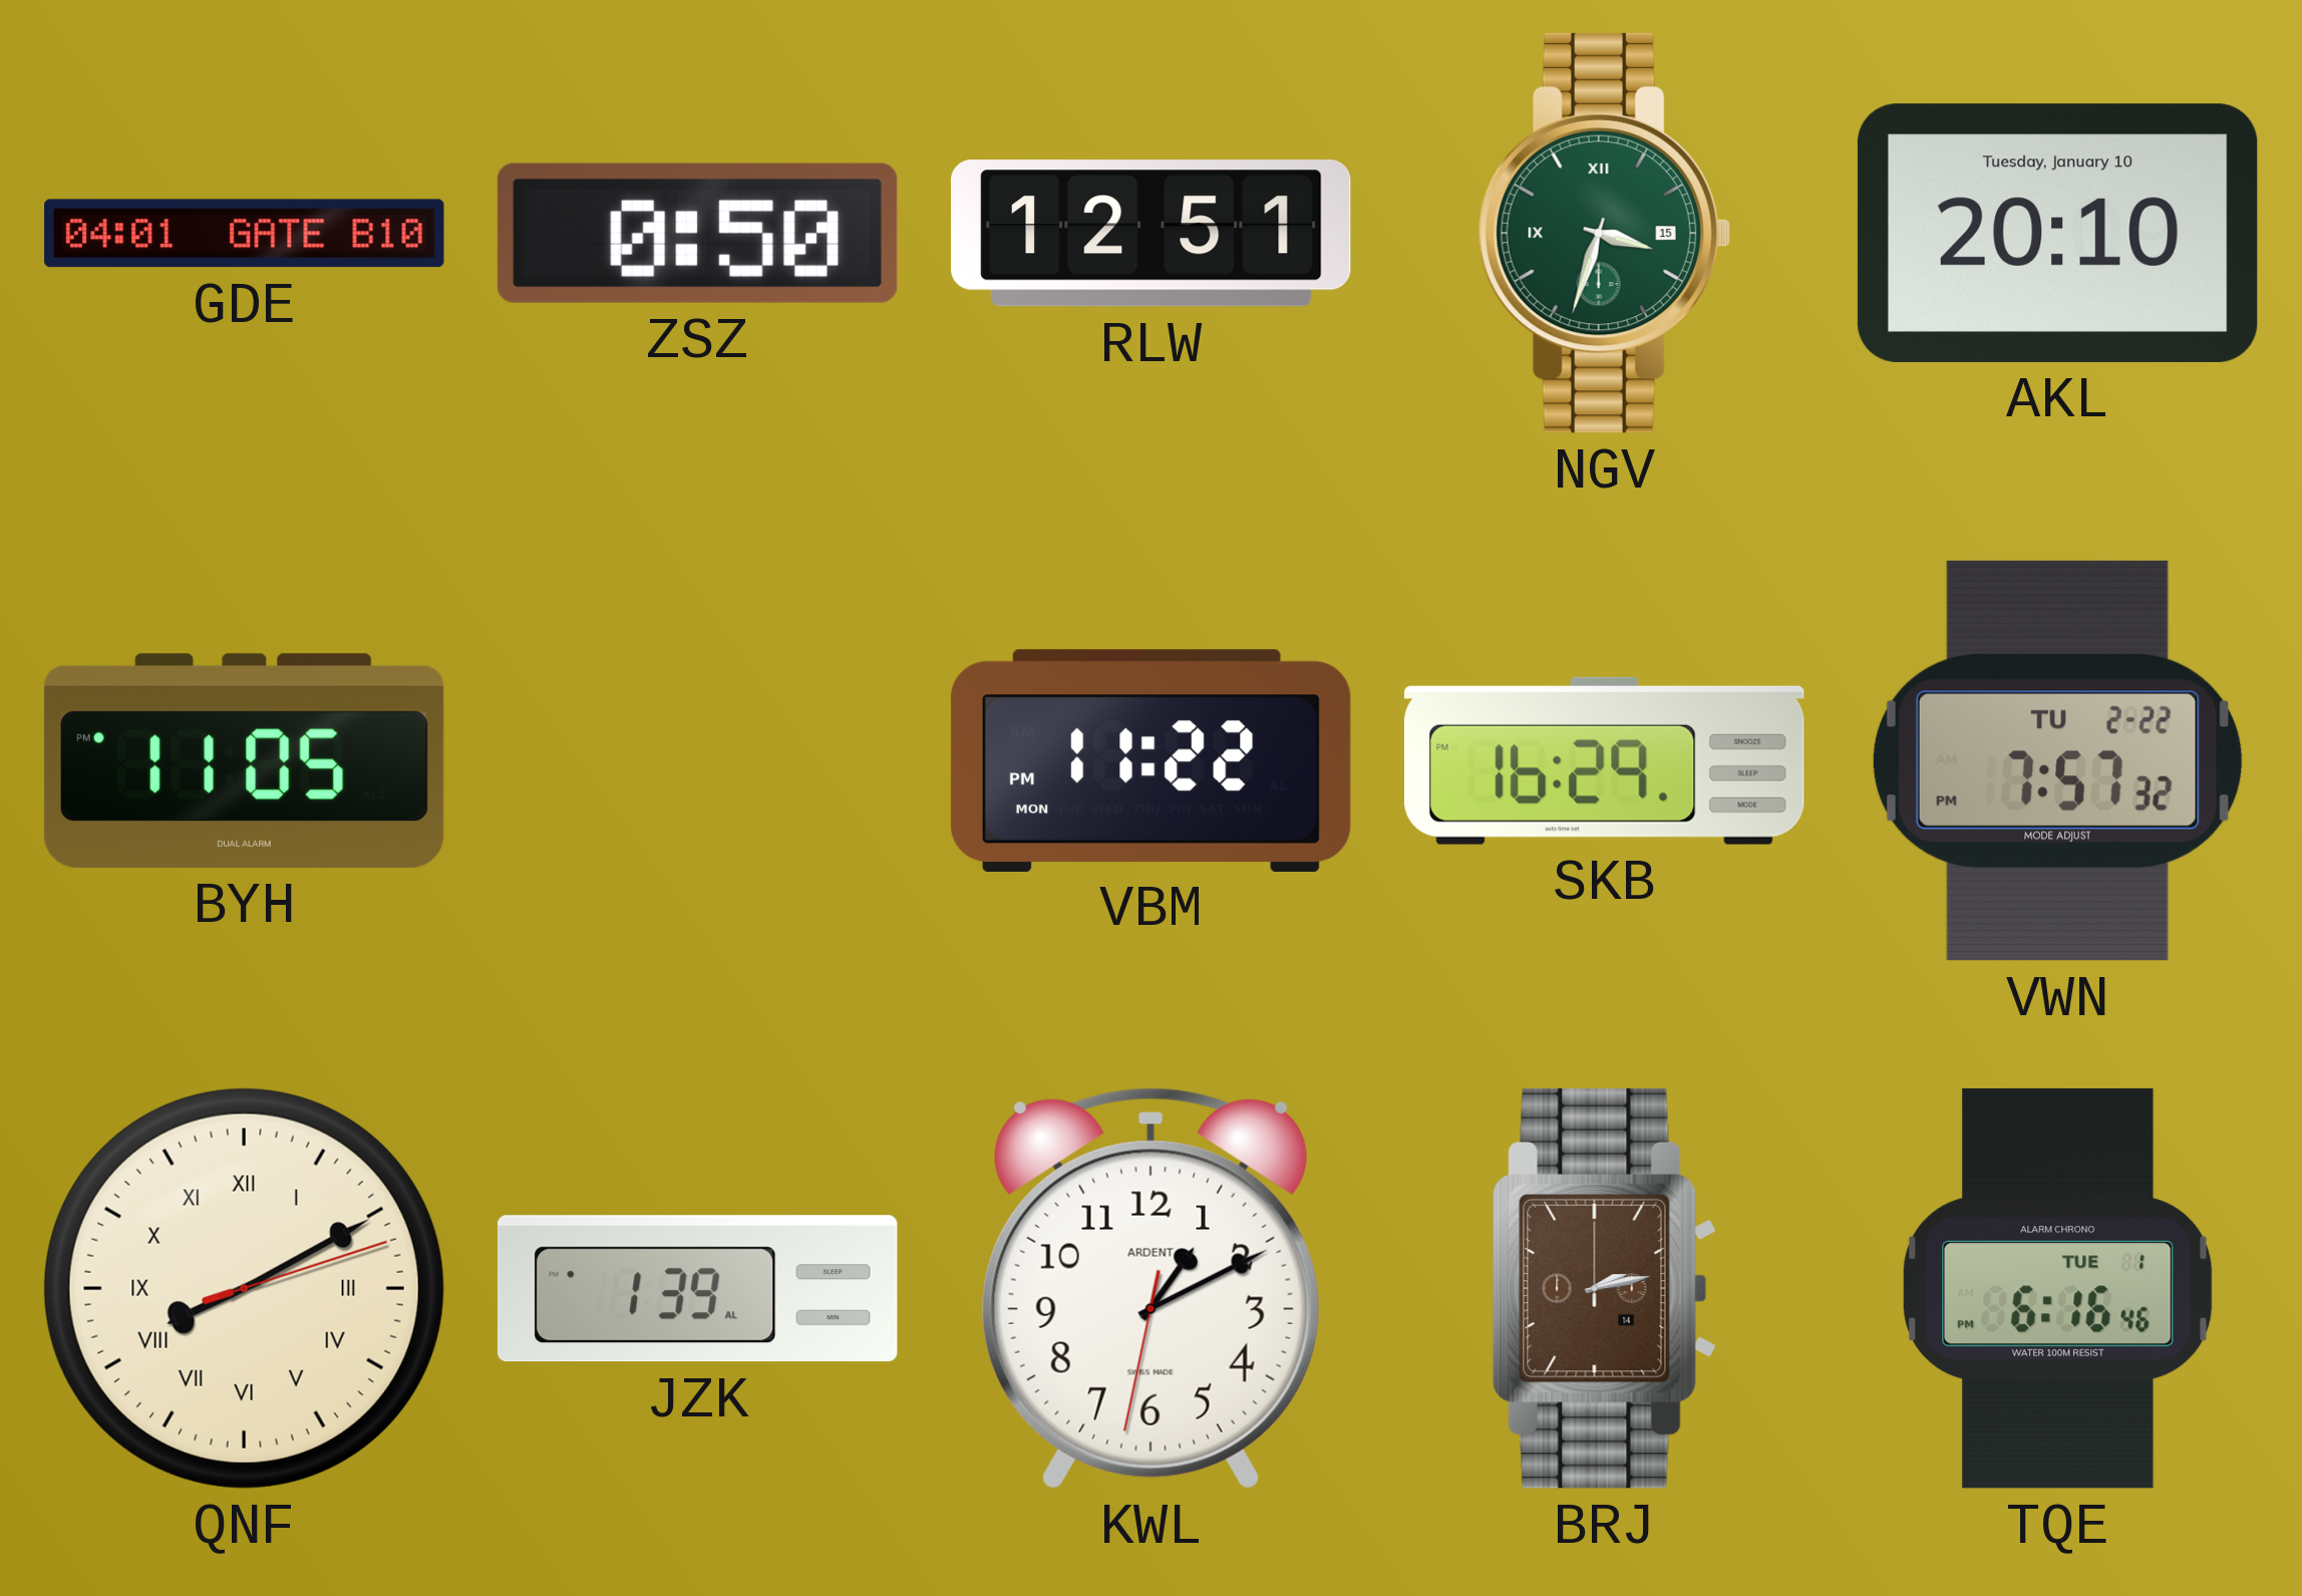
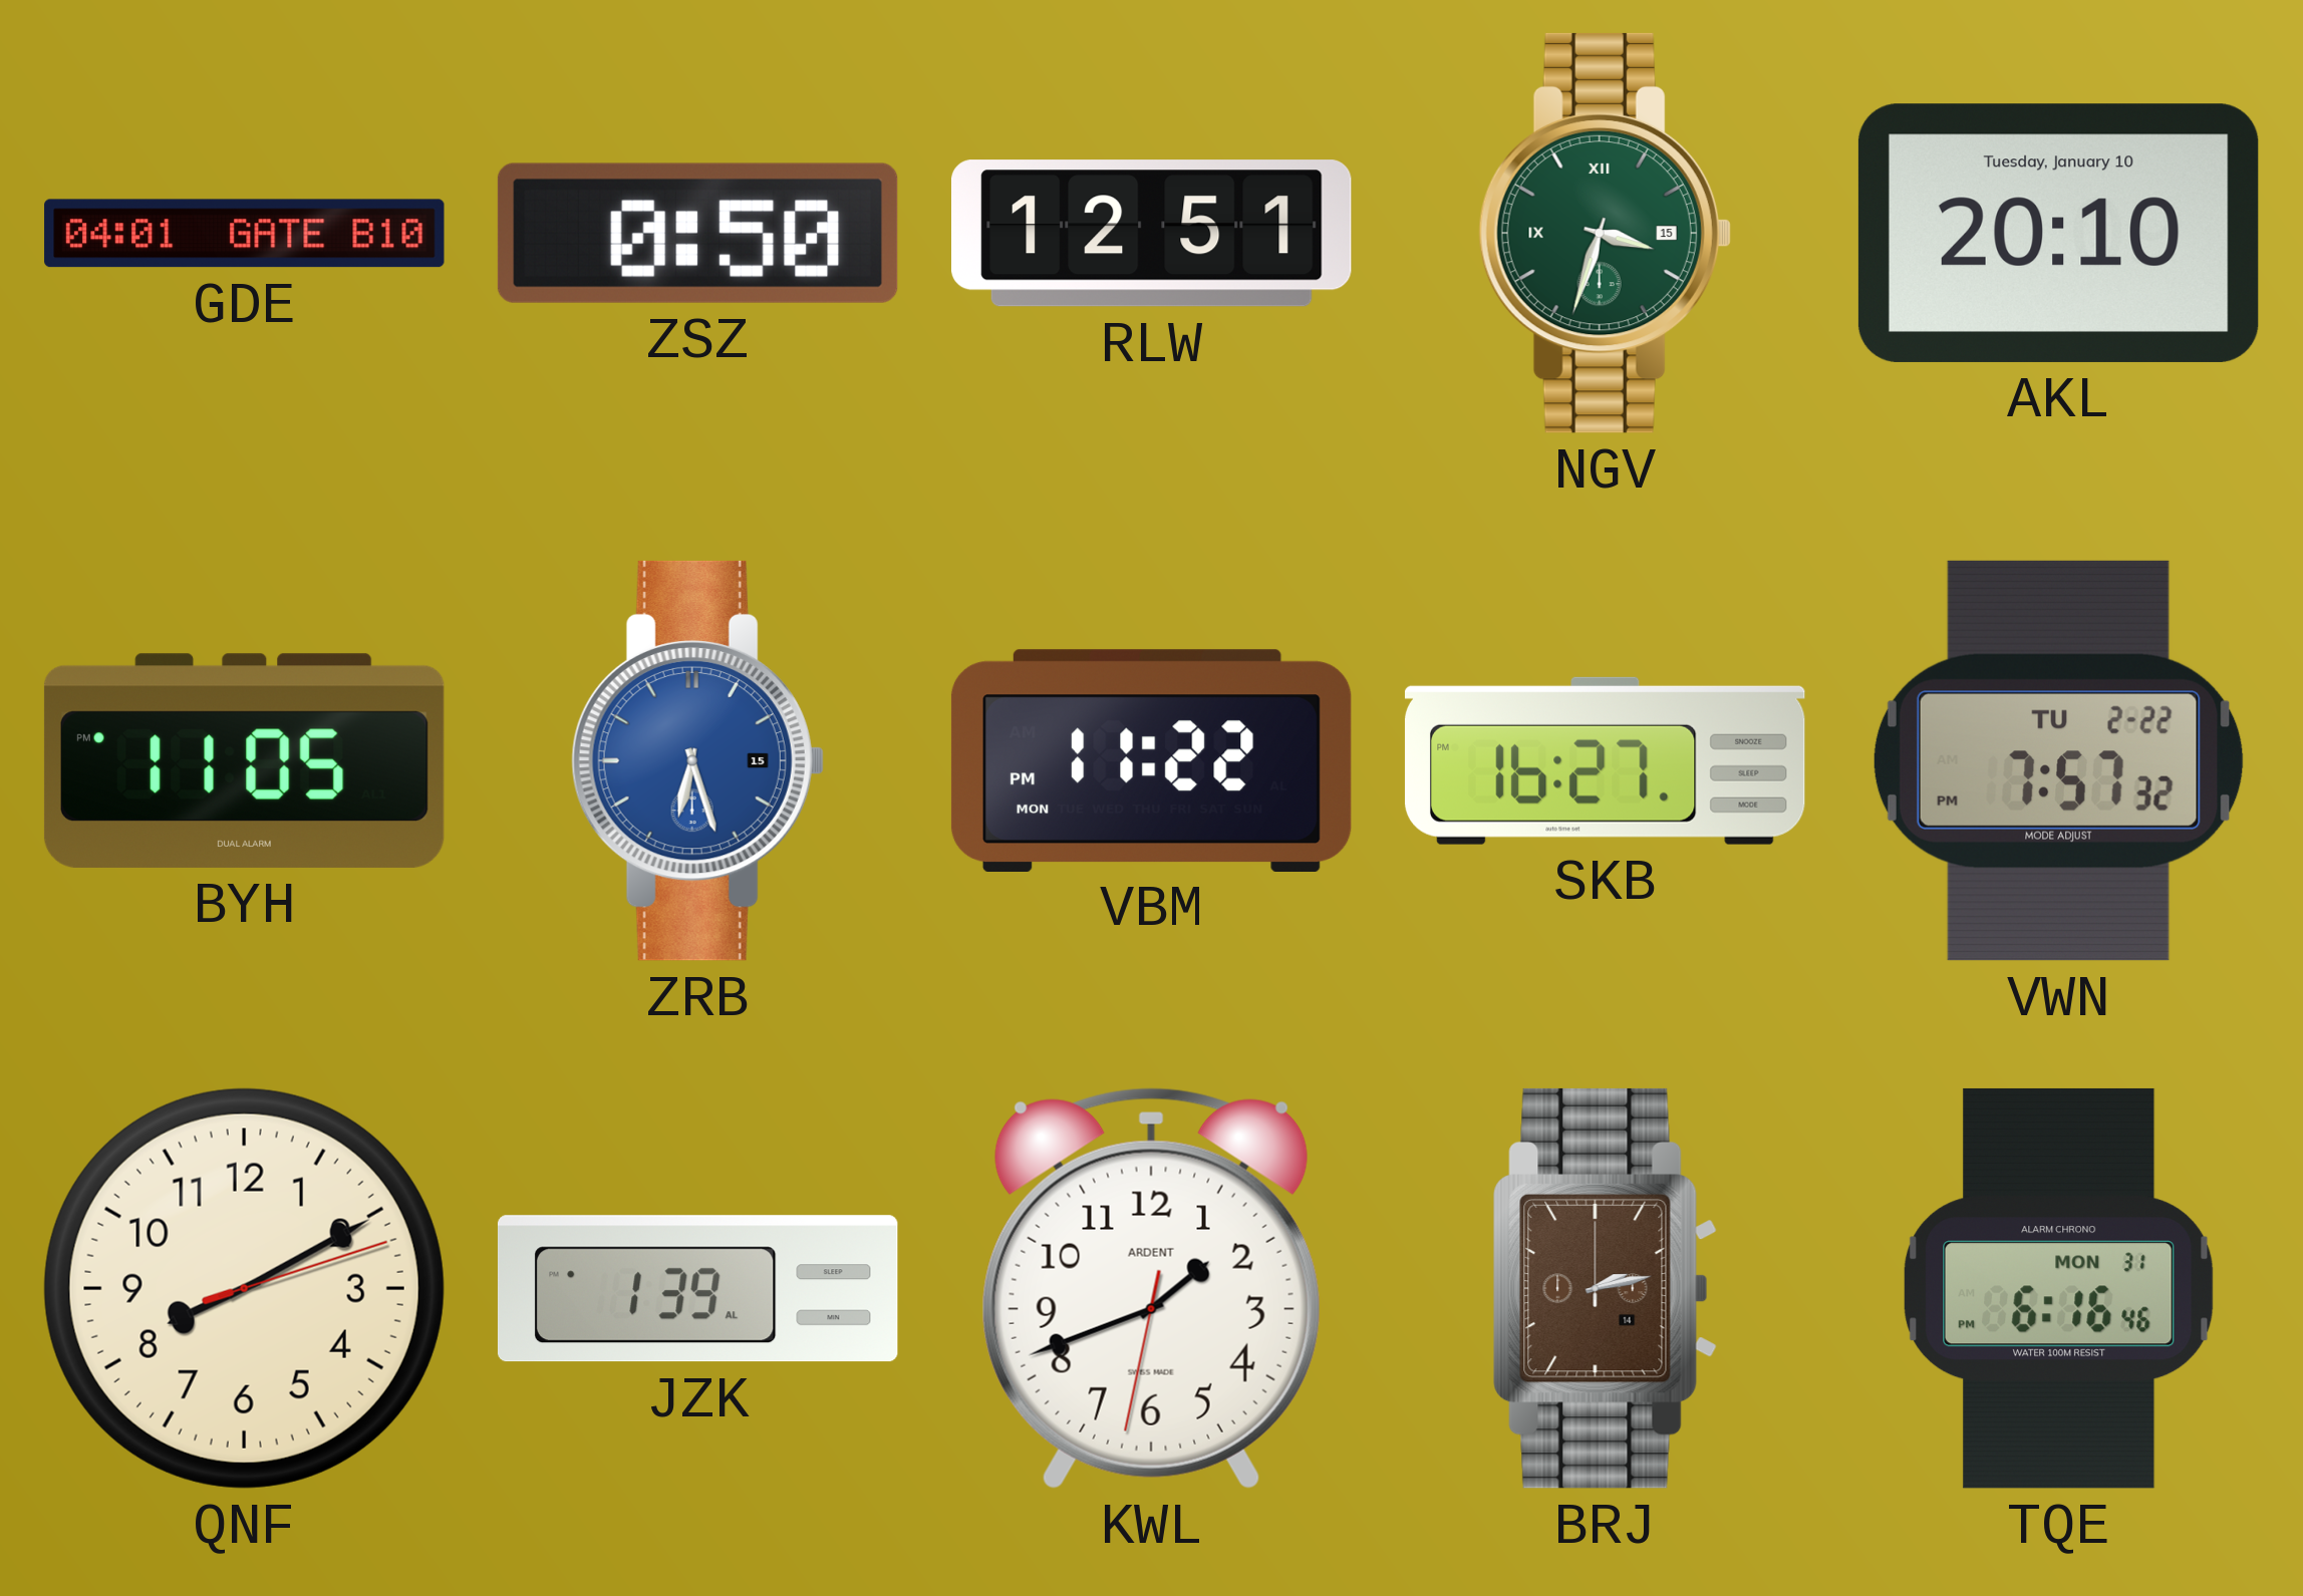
ZRB: none -> 6:27
SKB: 16:29 -> 16:27
QNF numerals: Roman -> Arabic
KWL: 1:10 -> 1:41
TQE date: TUE 1 -> MON 31
